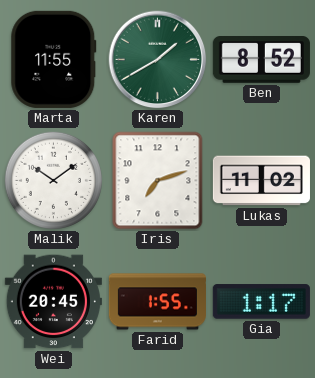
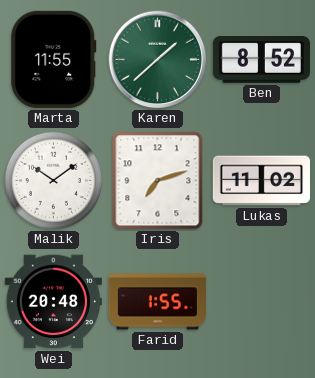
Karen: 1:40 -> 1:38
Wei: 20:45 -> 20:48
Gia: 1:17 -> none
